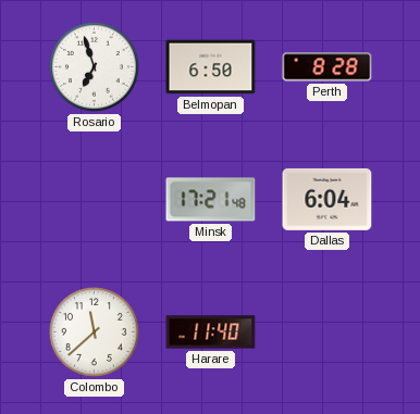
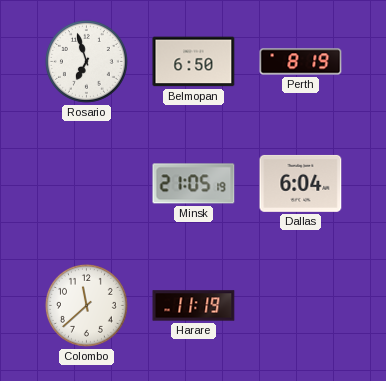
Perth: 8:28 -> 8:19
Minsk: 17:21 -> 21:05
Harare: 11:40 -> 11:19
